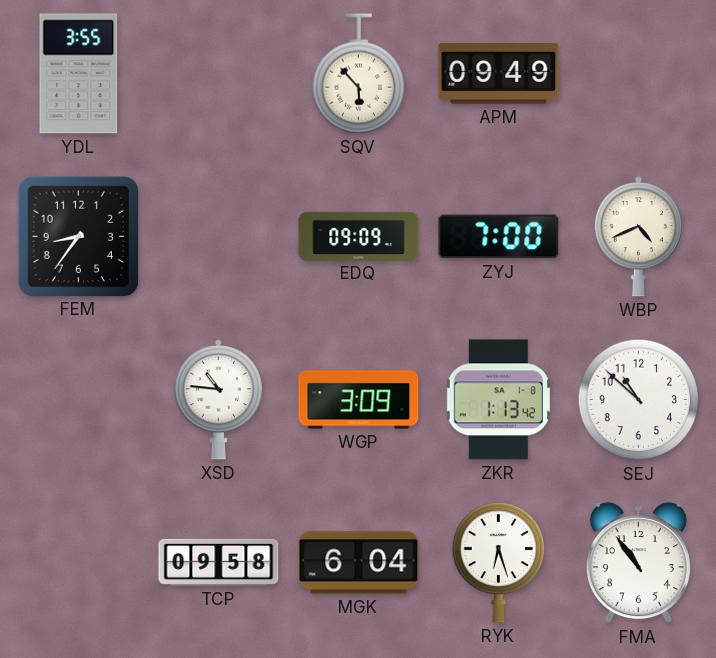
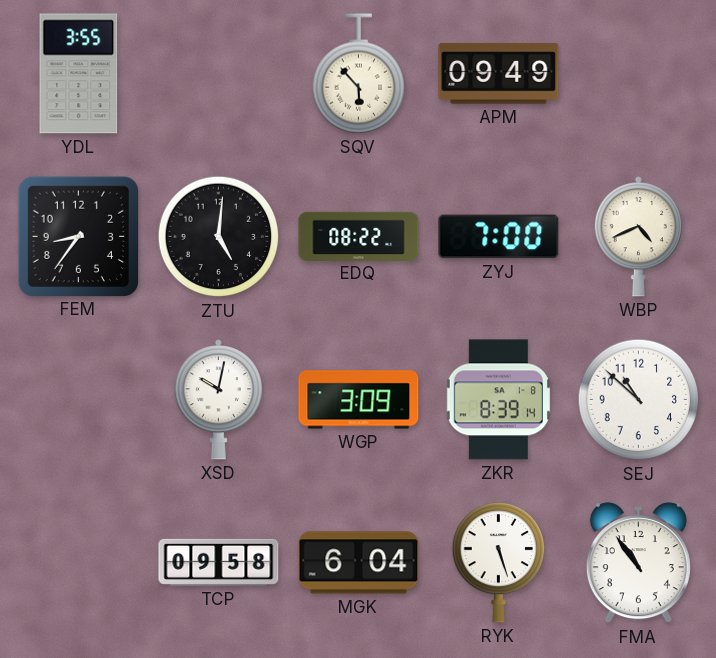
ZTU: none -> 5:01
EDQ: 09:09 -> 08:22
XSD: 10:46 -> 10:02
ZKR: 1:13 -> 8:39
RYK: 6:27 -> 5:27
